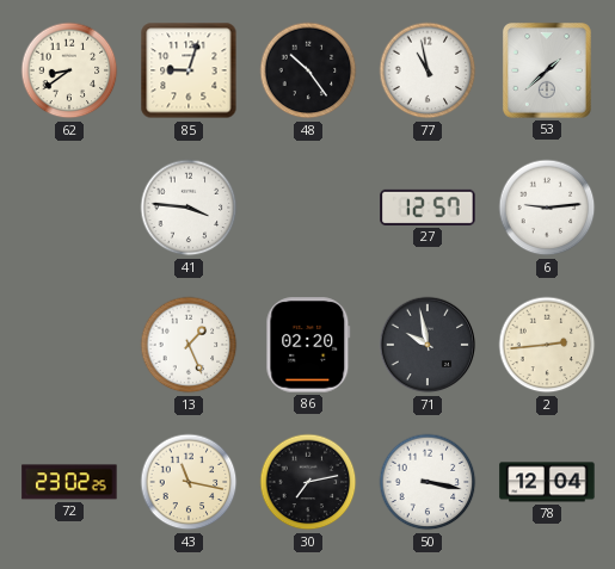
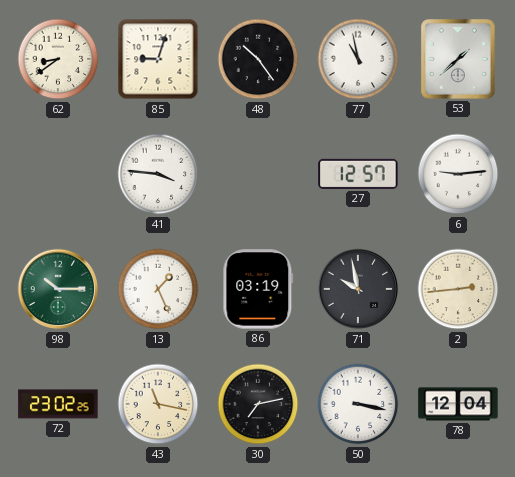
98: none -> 10:15
86: 02:20 -> 03:19
